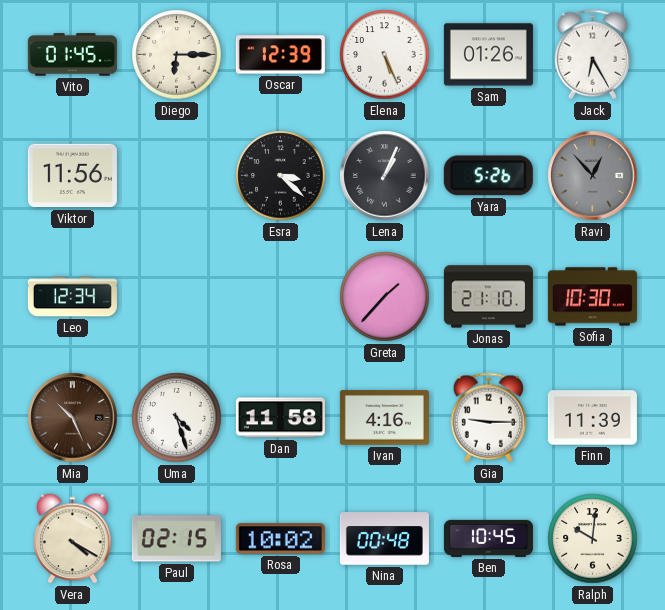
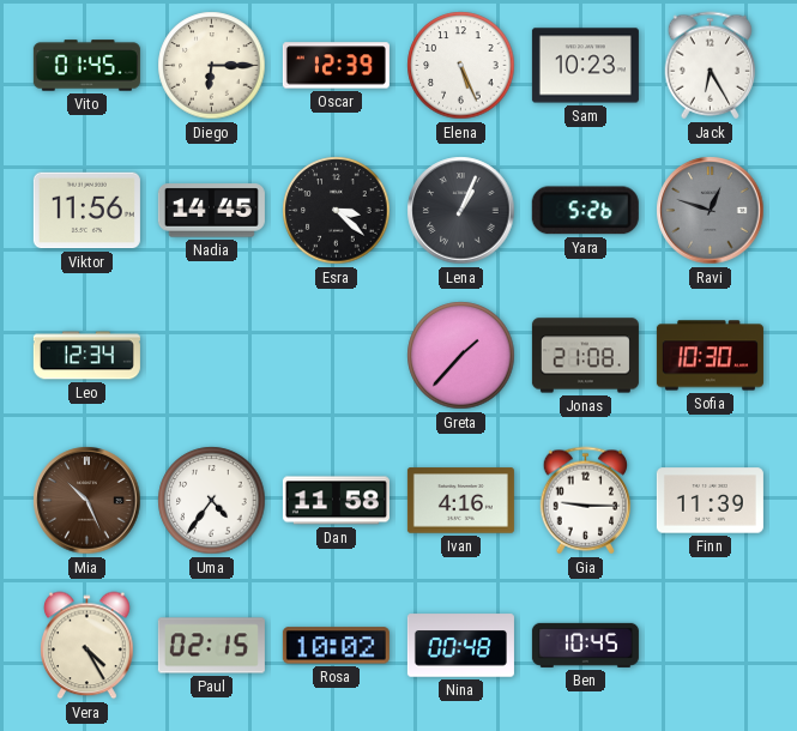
Sam: 01:26 -> 10:23
Nadia: none -> 14:45
Ravi: 12:53 -> 12:48
Jonas: 21:10 -> 21:08
Uma: 4:27 -> 4:36
Vera: 4:20 -> 4:25
Ralph: 10:01 -> none
